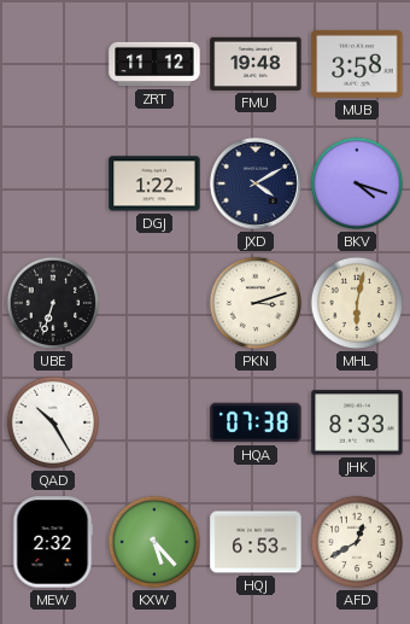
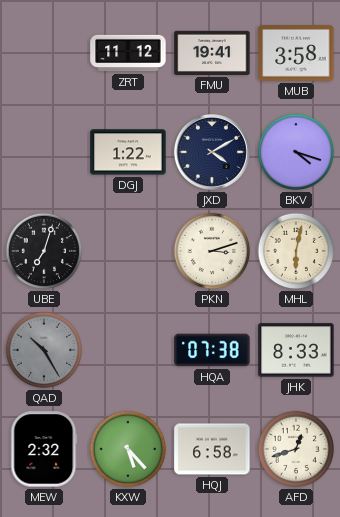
FMU: 19:48 -> 19:41
UBE: 6:33 -> 7:03
QAD dial: white -> grey
HQJ: 6:53 -> 6:58
AFD: 12:40 -> 12:42
